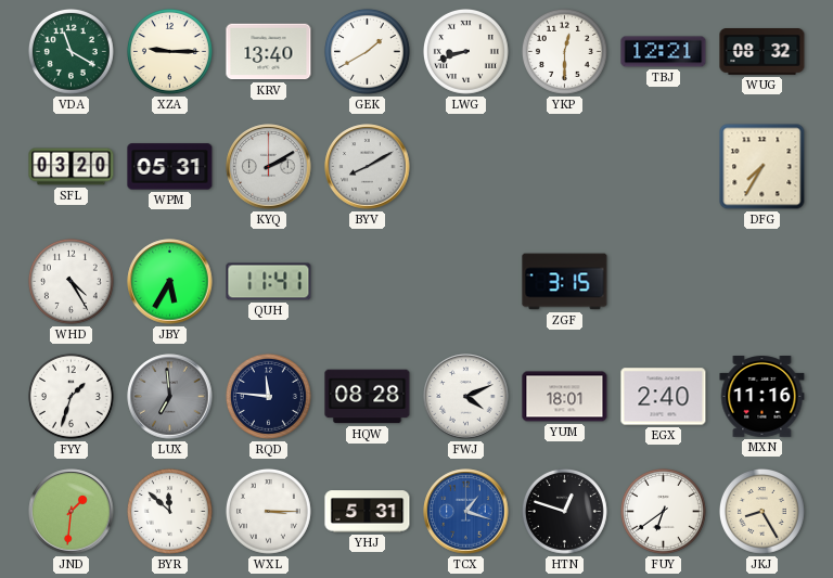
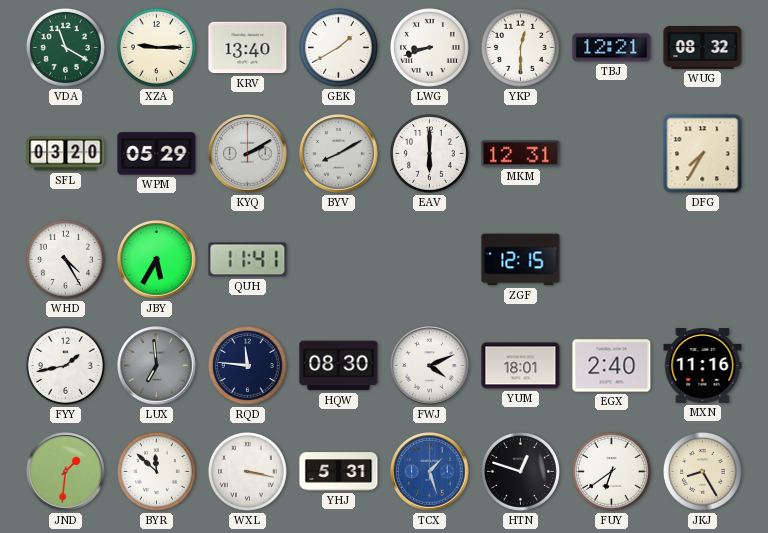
WPM: 05:31 -> 05:29
EAV: none -> 6:00
MKM: none -> 12:31
ZGF: 3:15 -> 12:15
FYY: 1:33 -> 1:43
HQW: 08:28 -> 08:30
WXL: 3:15 -> 3:17
TCX: 1:18 -> 1:27
